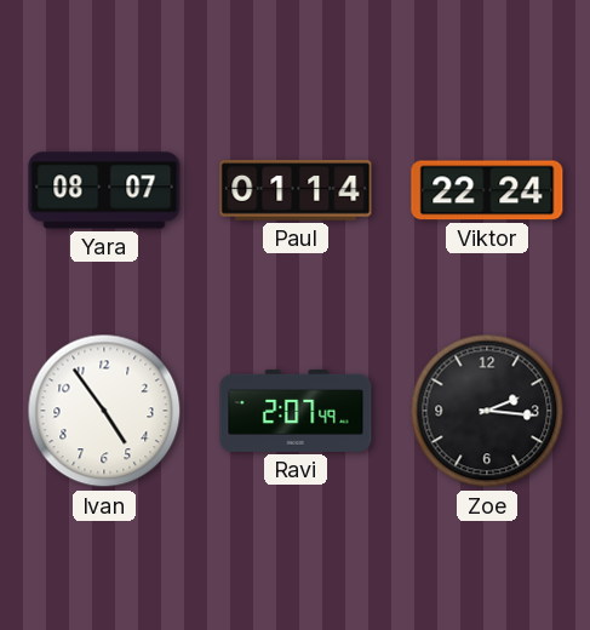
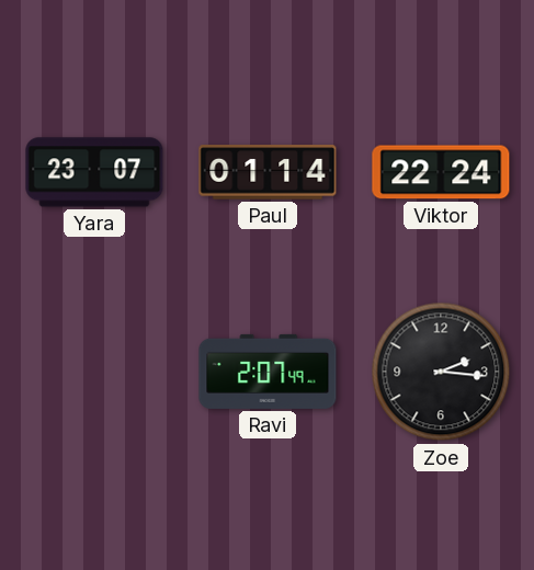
Yara: 08:07 -> 23:07
Ivan: 4:54 -> none
